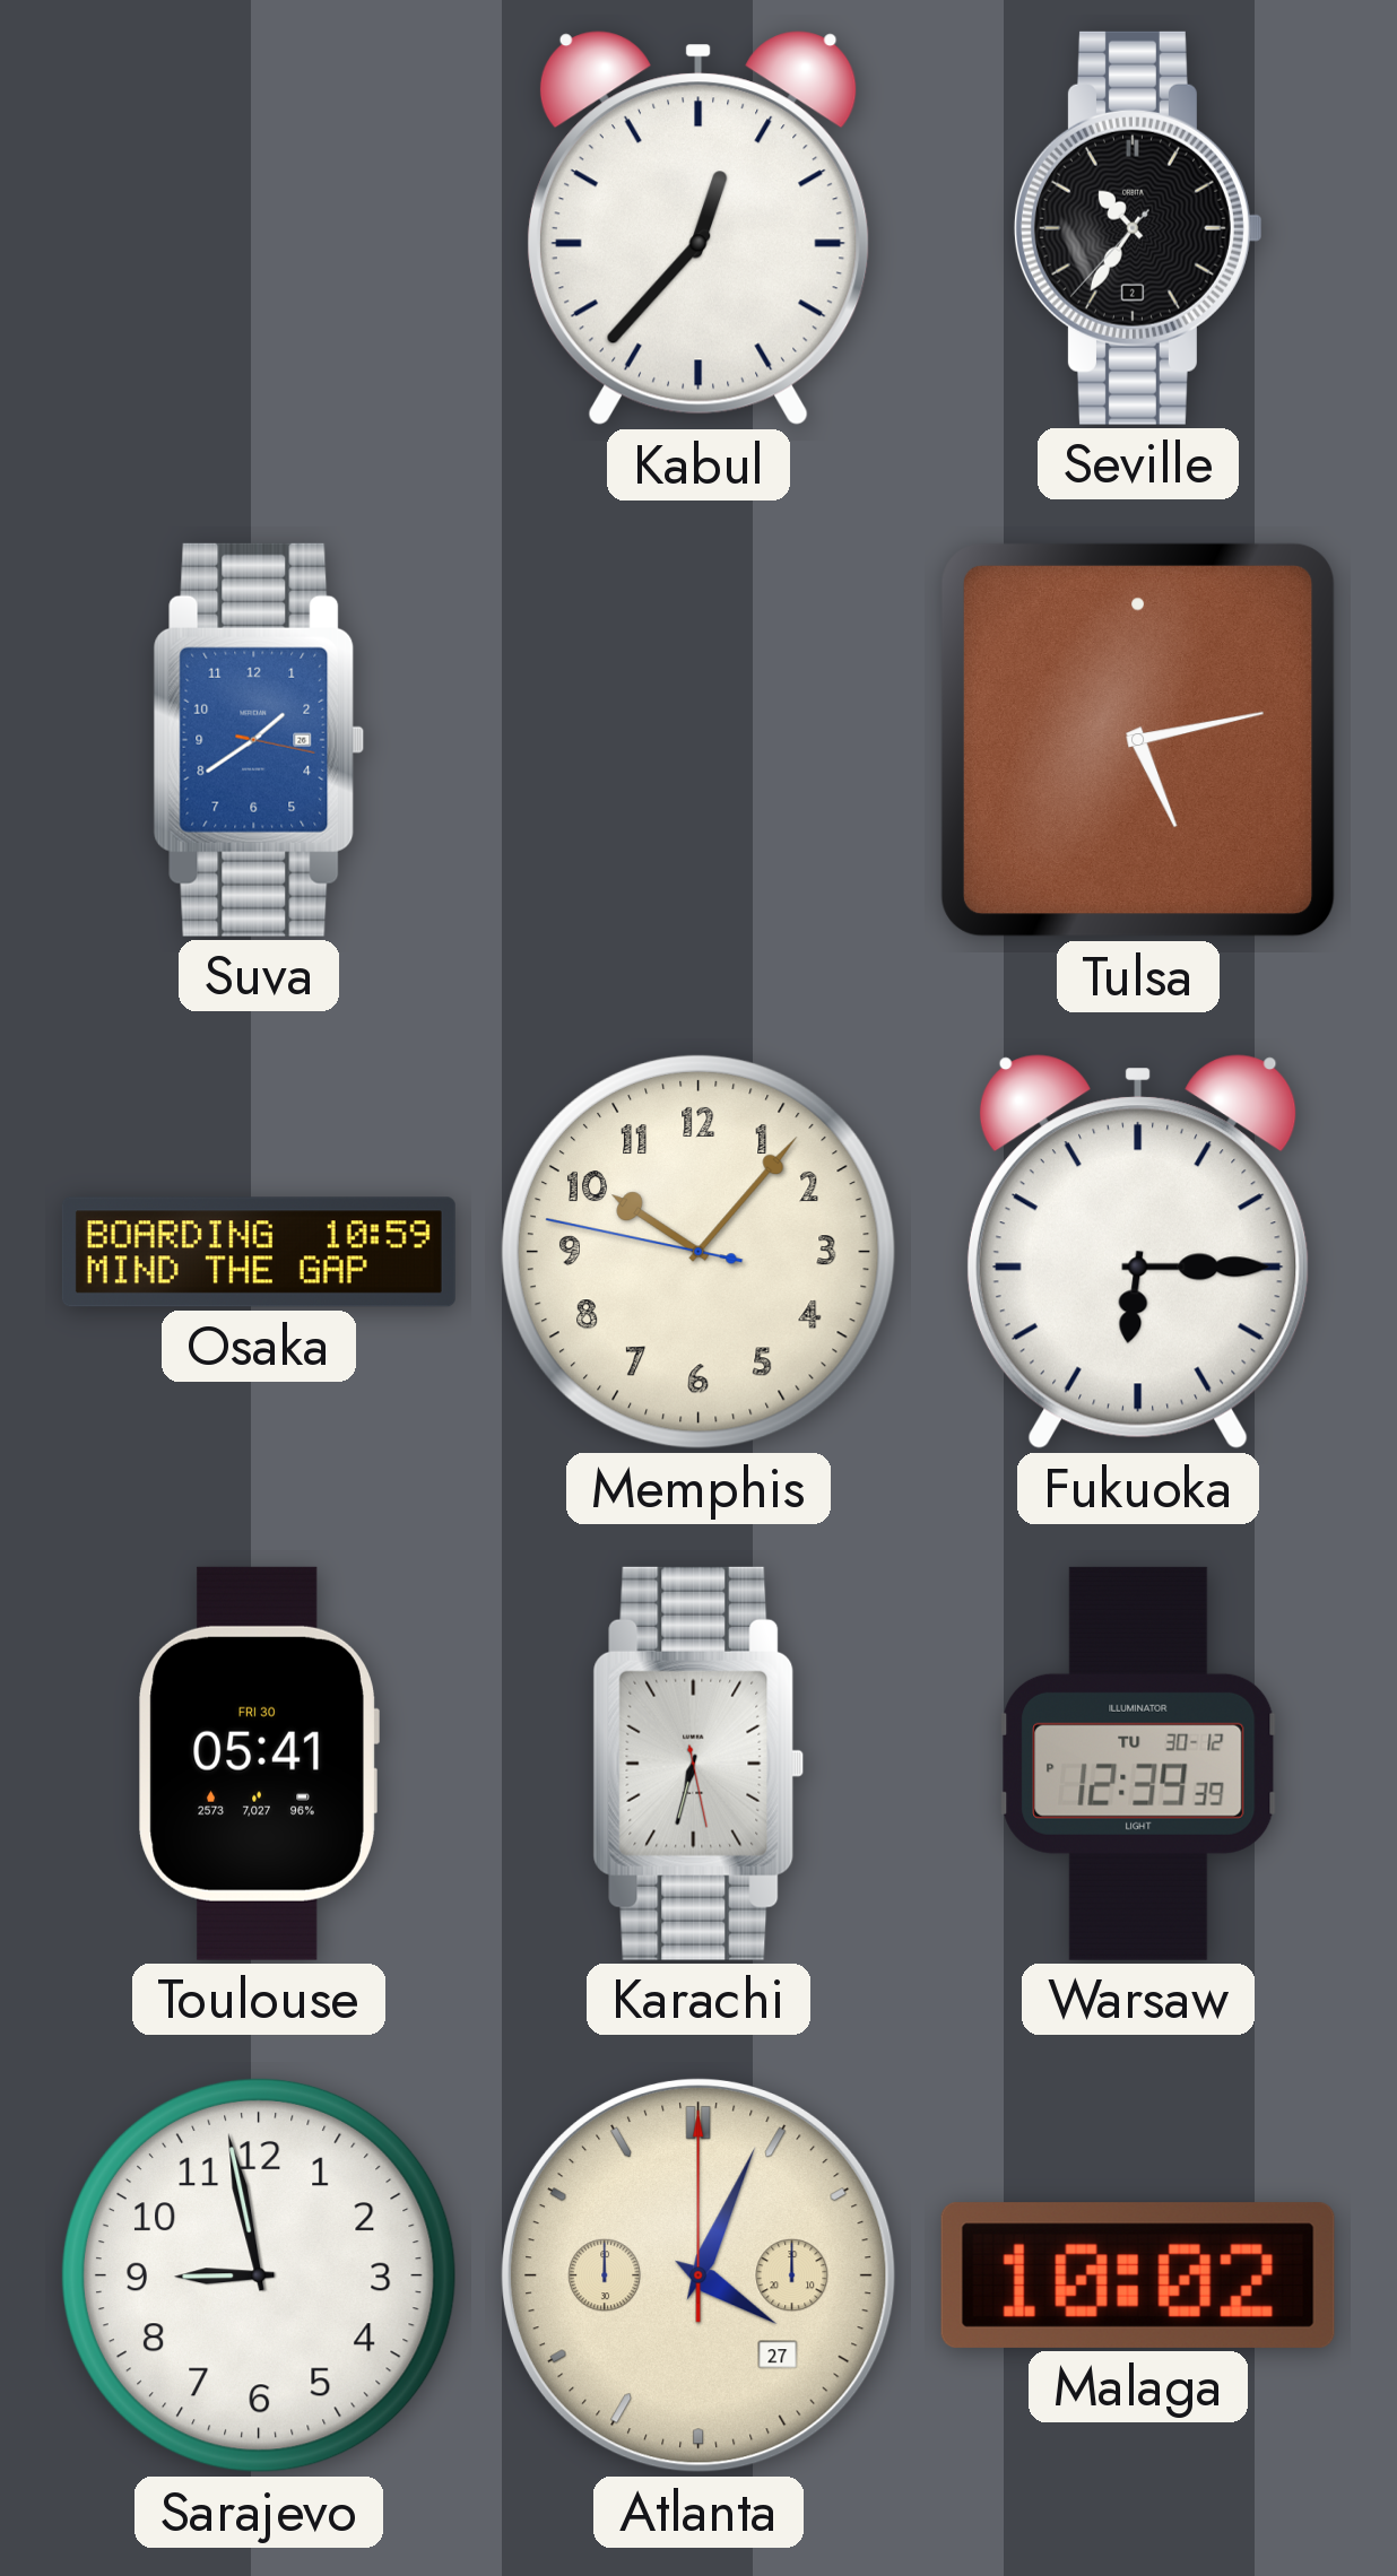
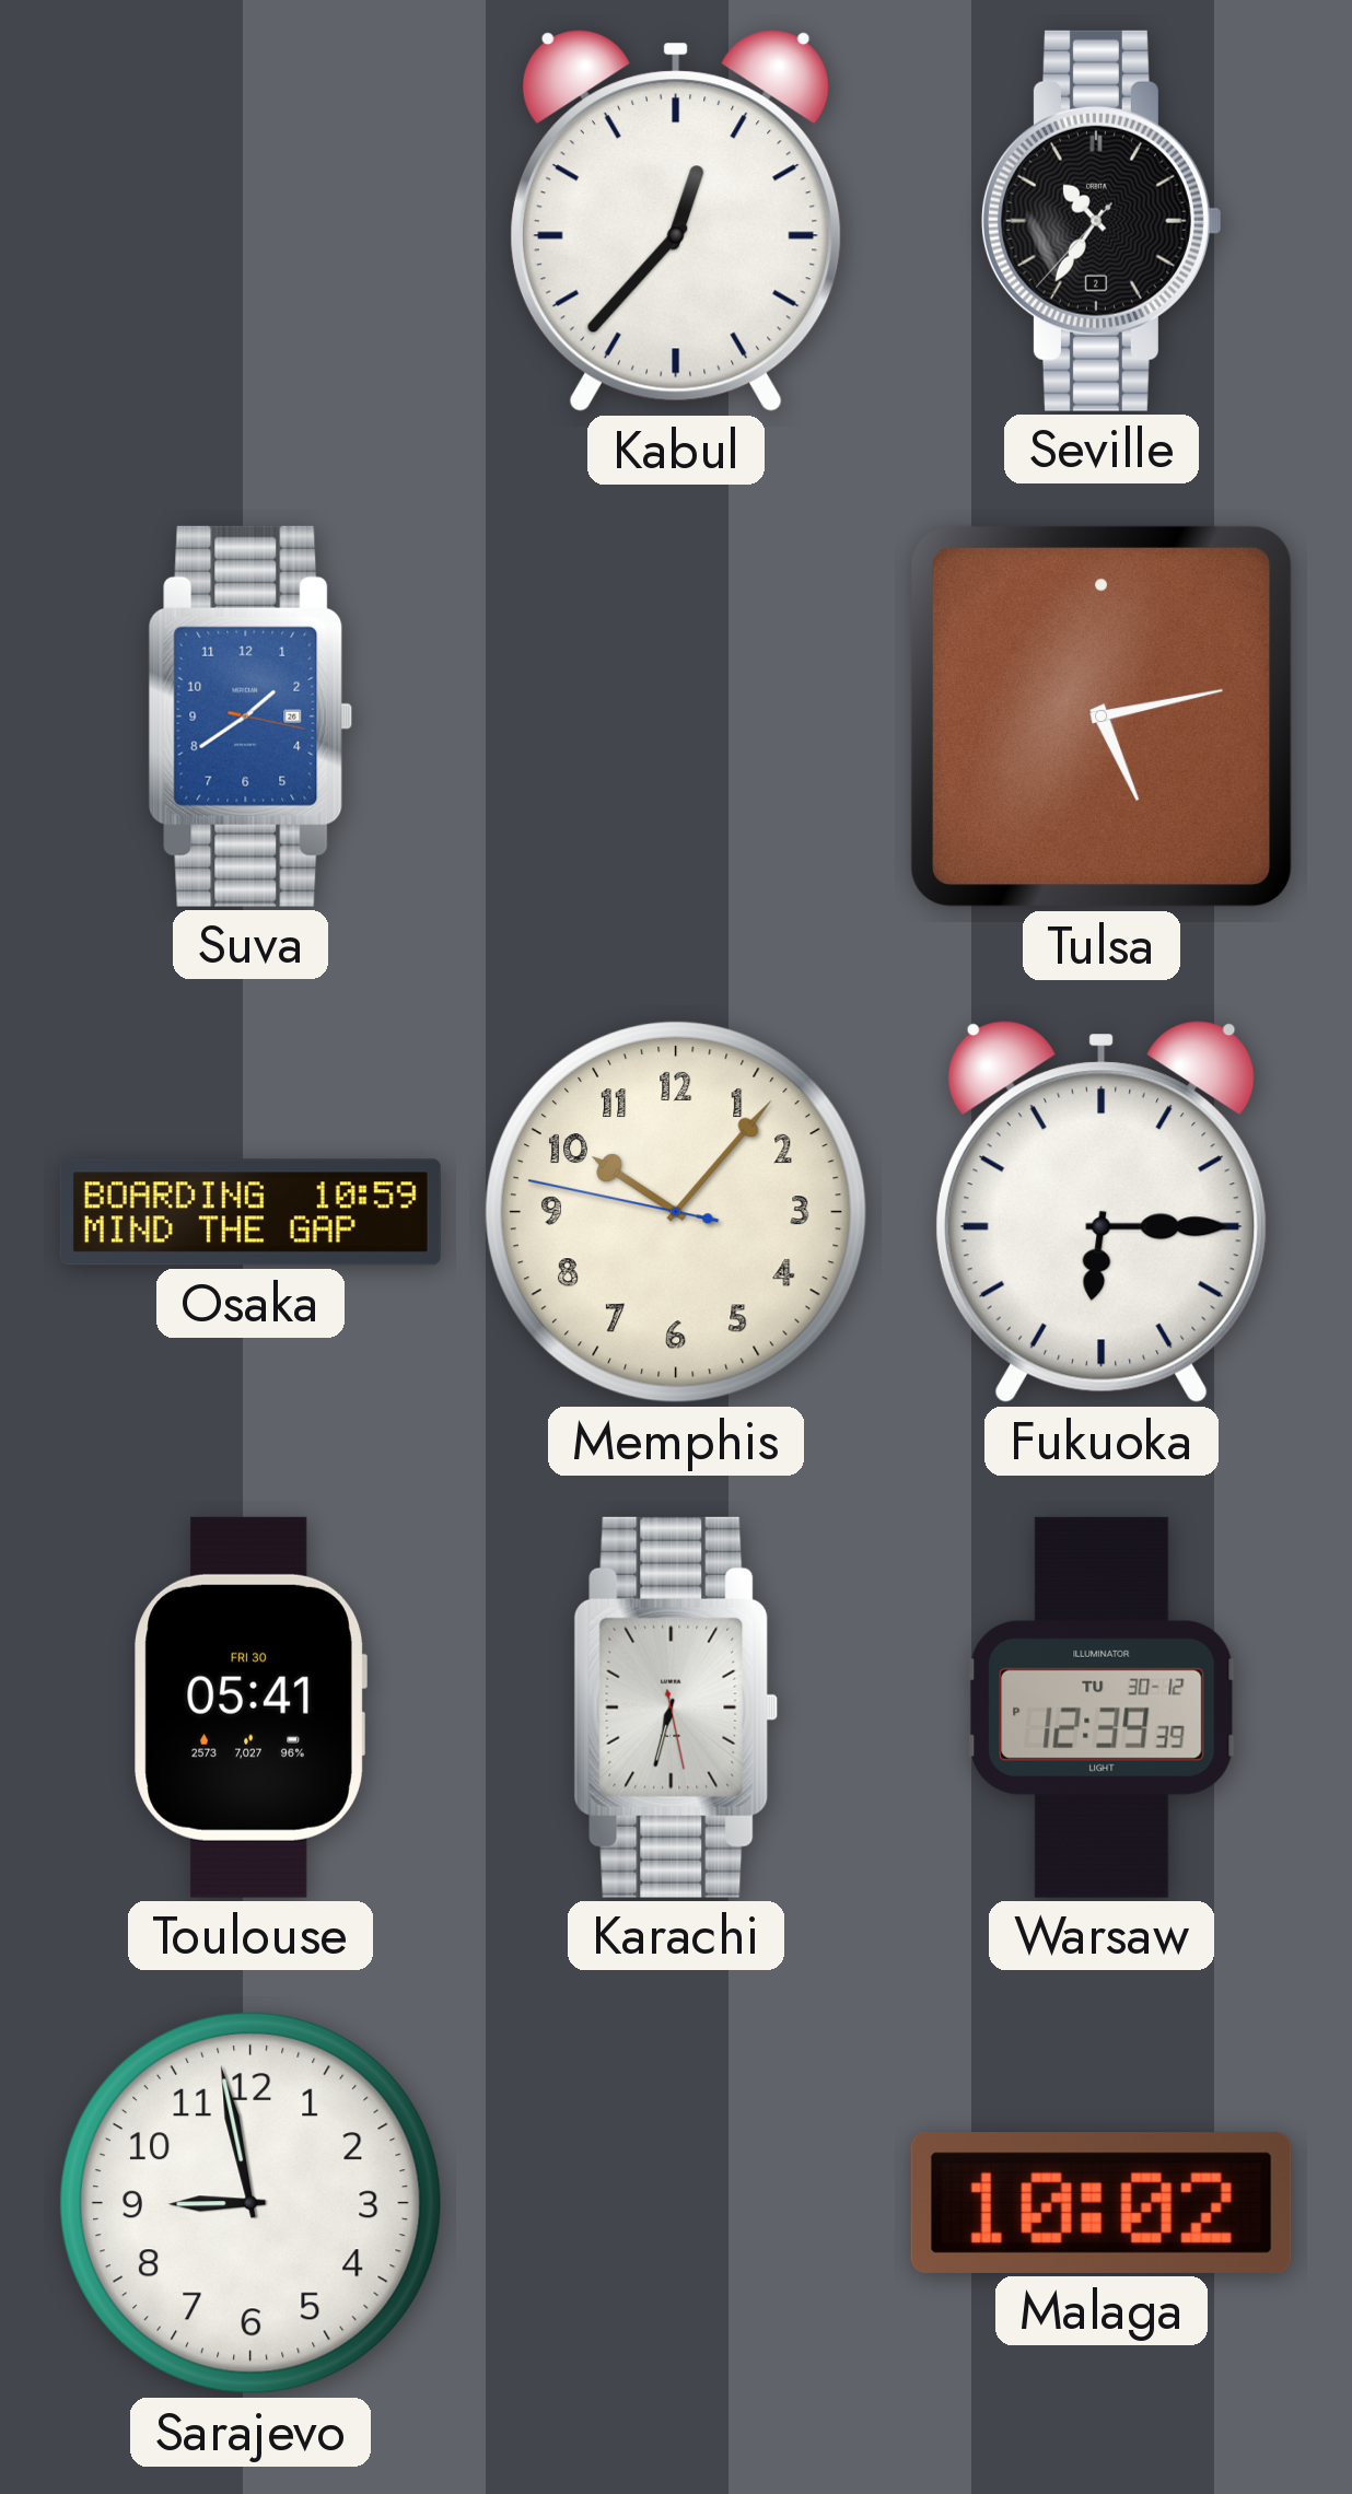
Atlanta: 4:04 -> none
